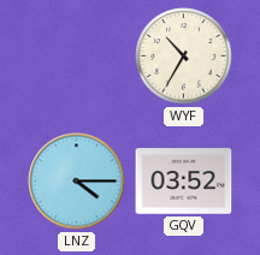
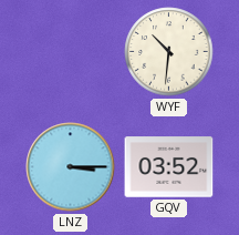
WYF: 10:35 -> 10:31
LNZ: 4:15 -> 3:15
